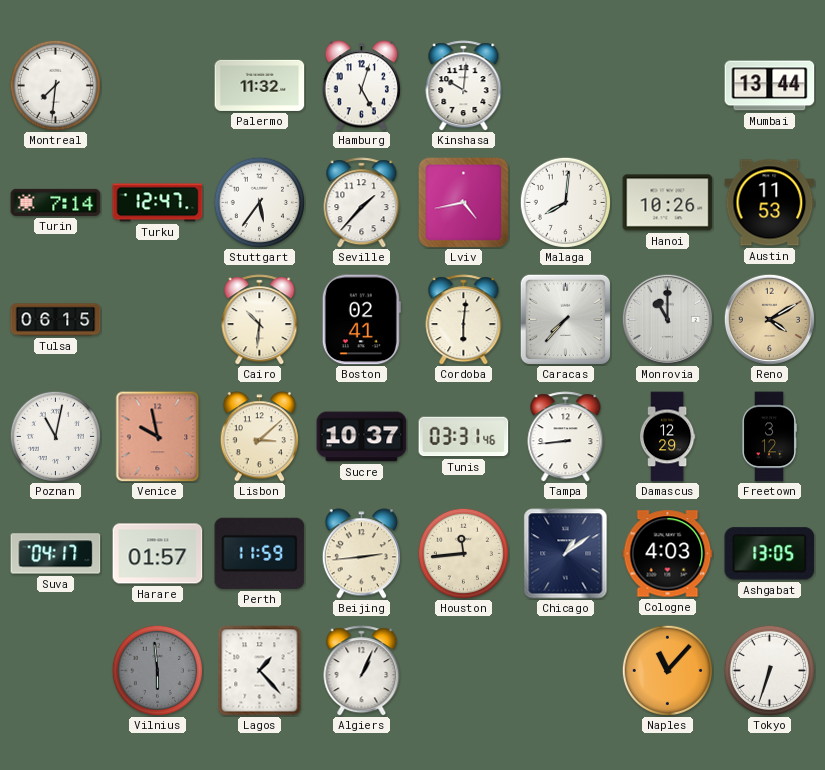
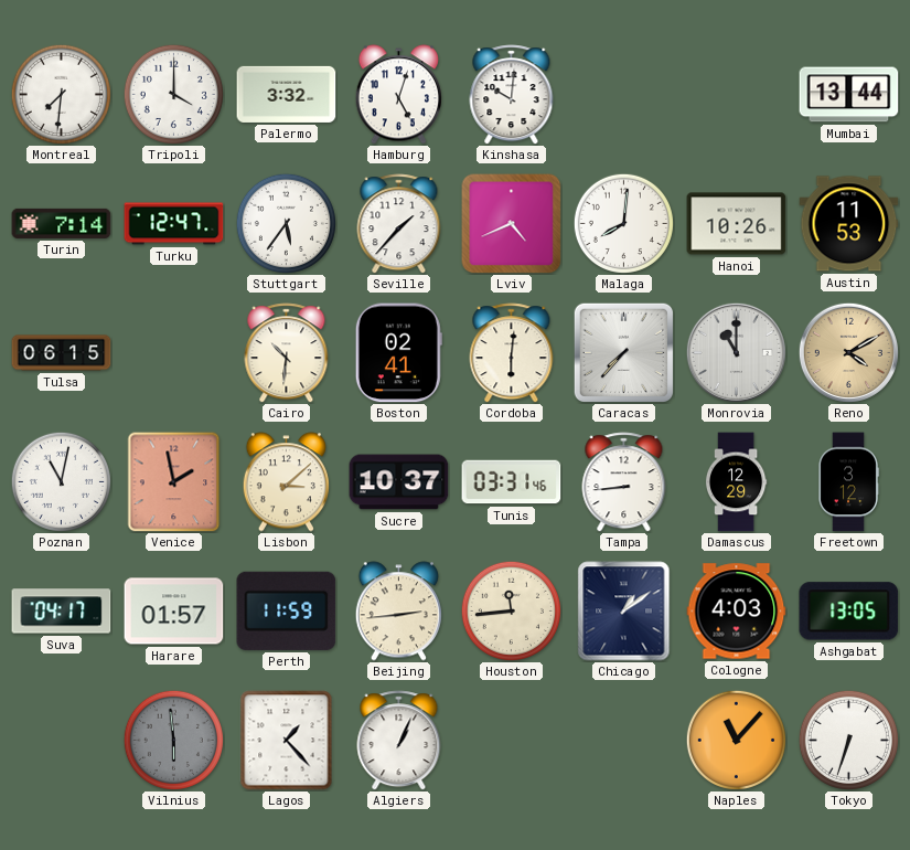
Tripoli: none -> 4:00
Palermo: 11:32 -> 3:32
Lviv: 4:43 -> 4:41
Venice: 9:58 -> 1:58
